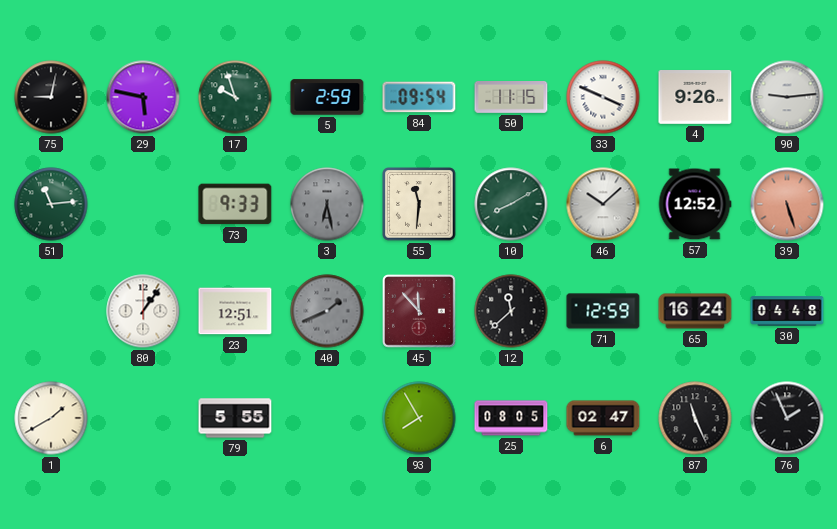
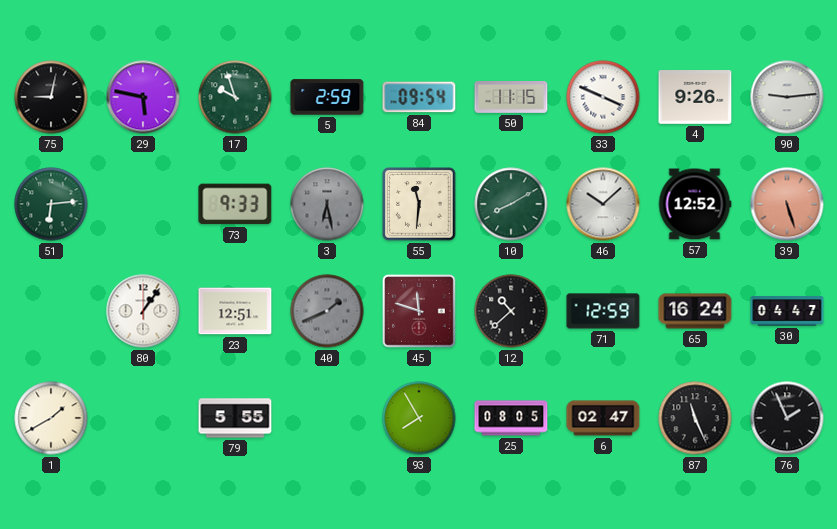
51: 11:14 -> 6:14
45: 11:53 -> 11:48
12: 11:38 -> 10:38
30: 04:48 -> 04:47
